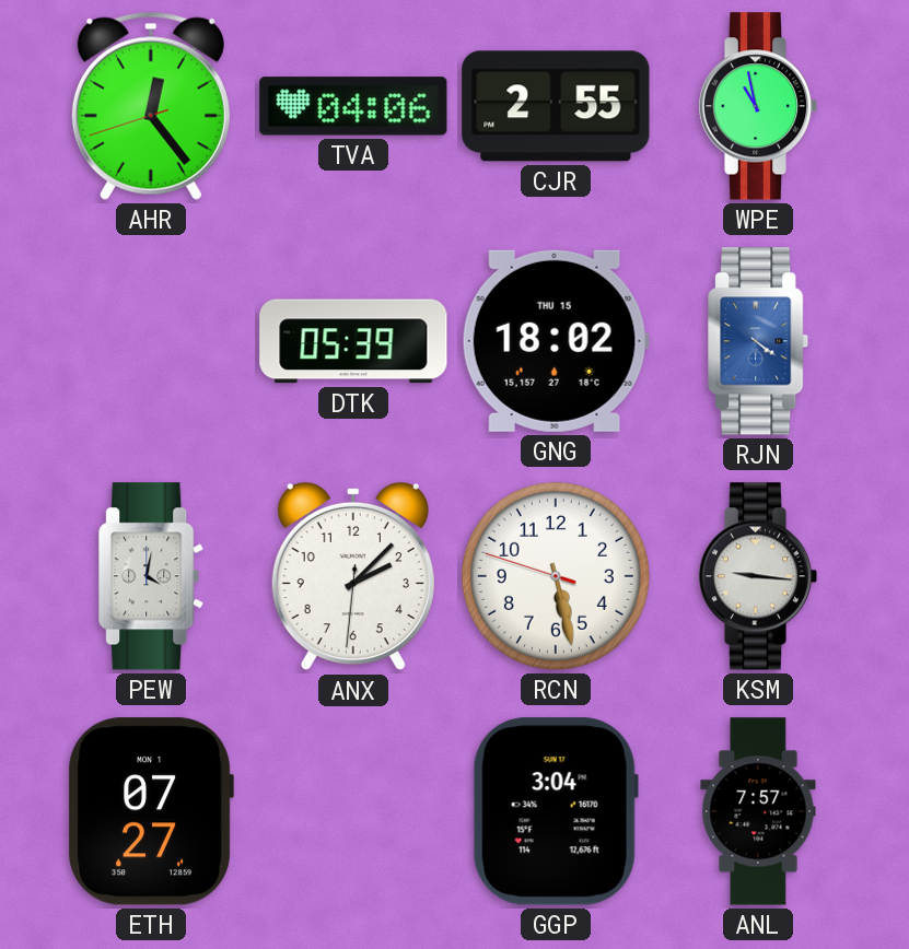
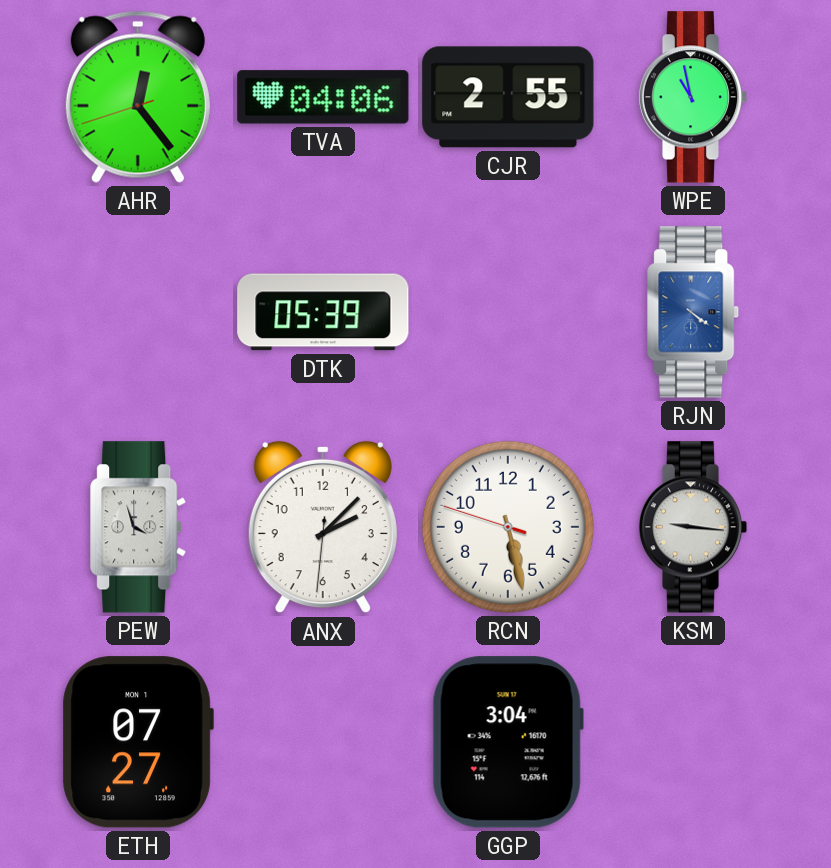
GNG: 18:02 -> none
PEW: 4:02 -> 3:57
ANL: 7:57 -> none
